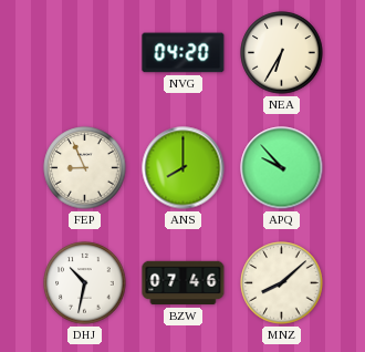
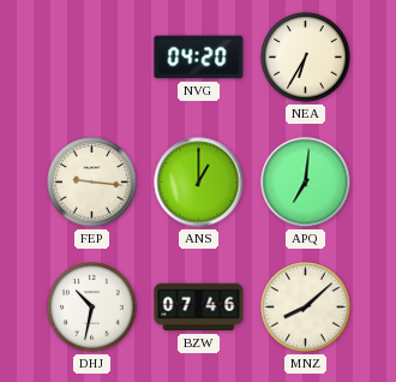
FEP: 8:56 -> 9:16
ANS: 8:00 -> 1:00
APQ: 9:53 -> 7:01
